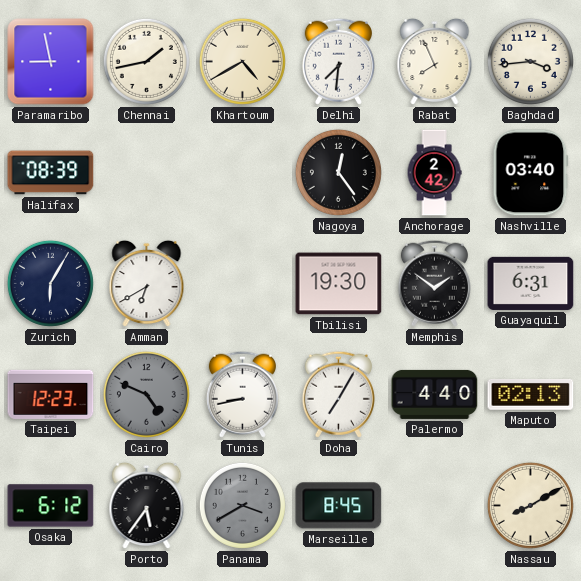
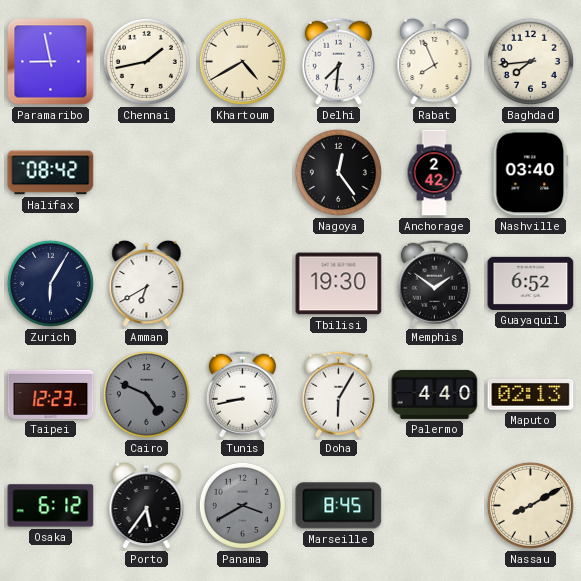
Baghdad: 3:44 -> 7:44
Halifax: 08:39 -> 08:42
Guayaquil: 6:31 -> 6:52
Doha: 7:05 -> 6:05
